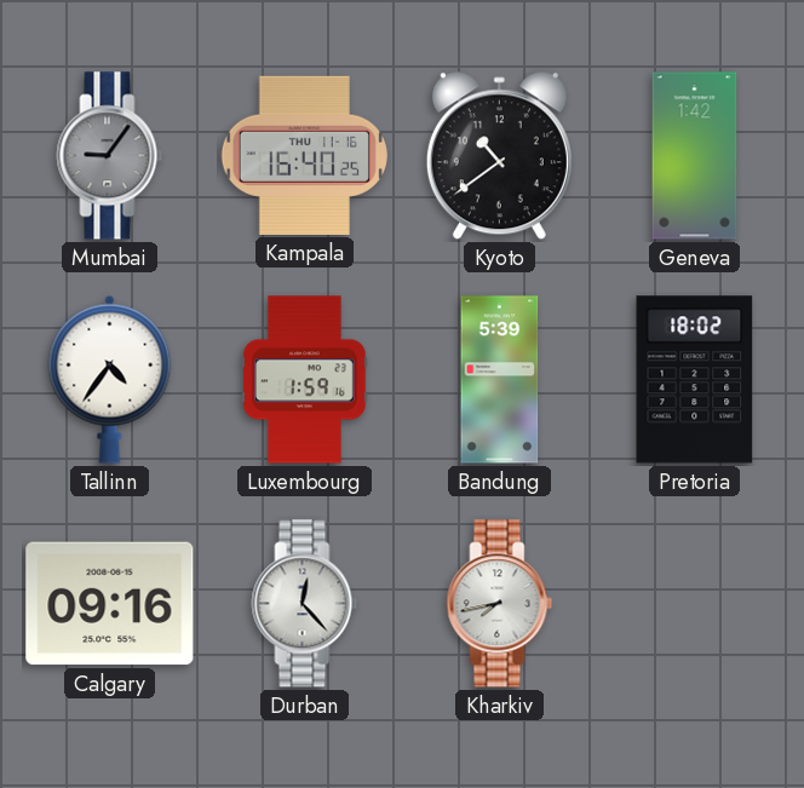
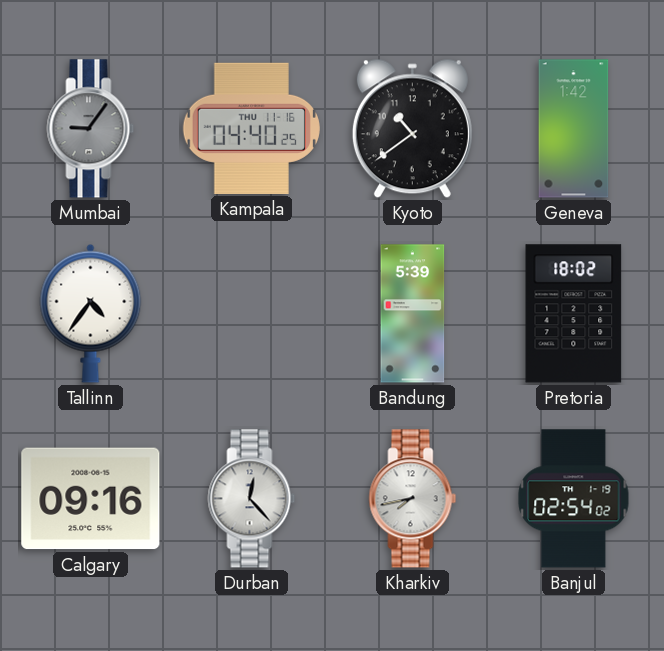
Kampala: 16:40 -> 04:40
Luxembourg: 1:59 -> none
Banjul: none -> 02:54
